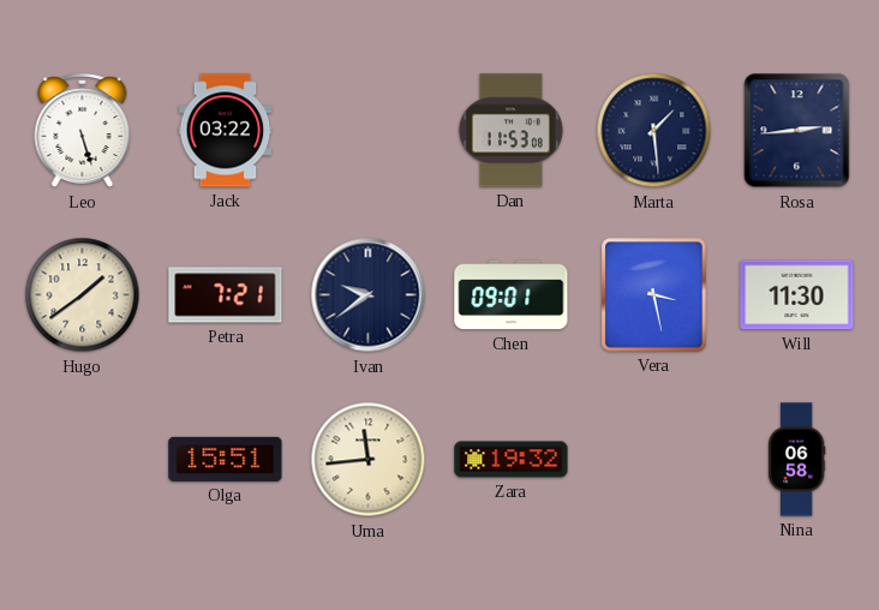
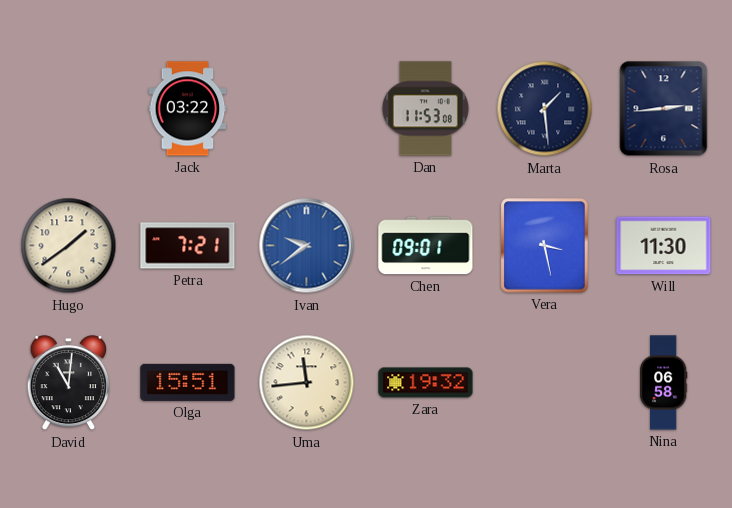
Leo: 5:27 -> none
Ivan dial: navy -> blue
David: none -> 11:01
